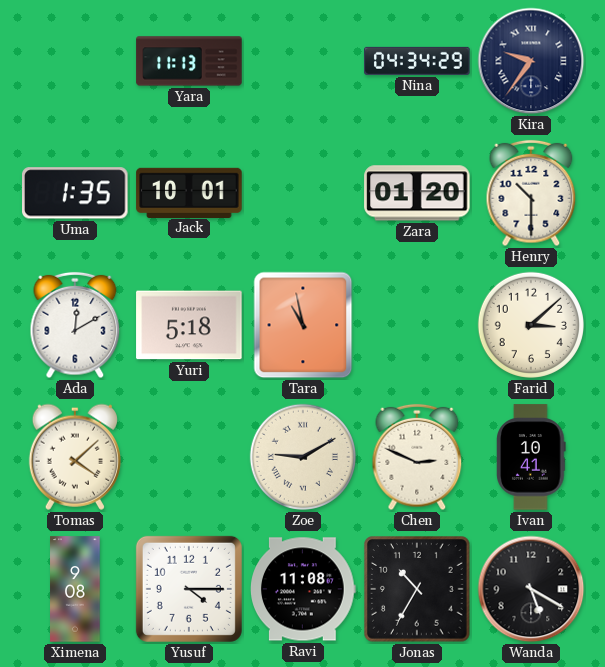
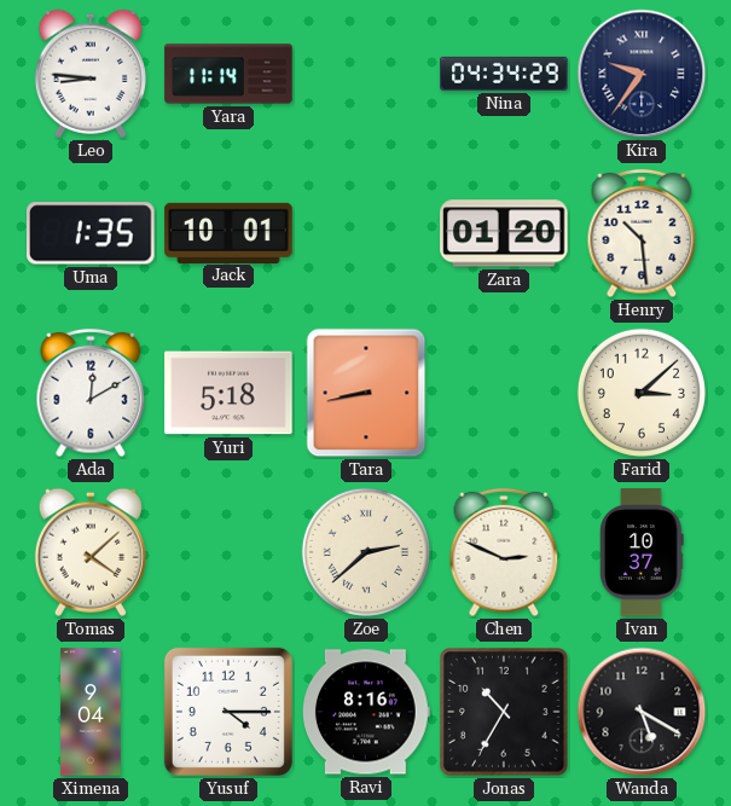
Leo: none -> 8:46
Yara: 11:13 -> 11:14
Henry: 10:30 -> 10:29
Tara: 10:58 -> 8:43
Zoe: 9:10 -> 2:38
Ivan: 10:41 -> 10:37
Ximena: 9:08 -> 9:04
Ravi: 11:08 -> 8:16
